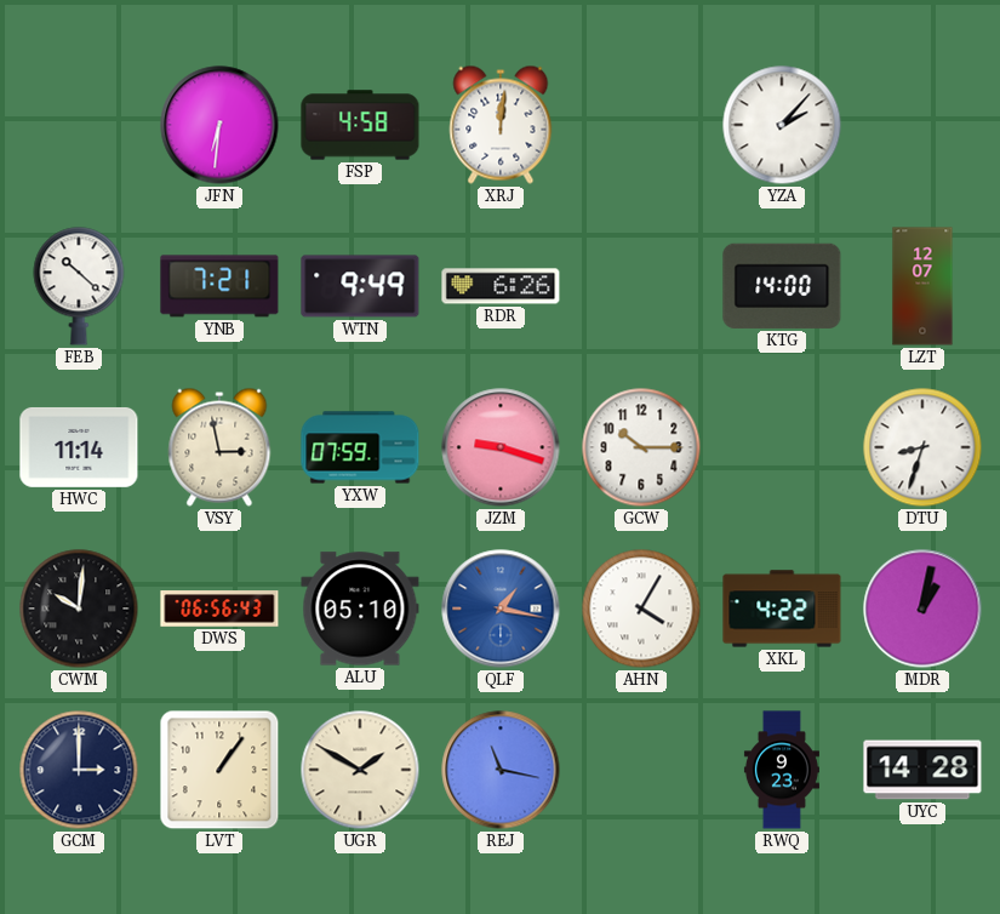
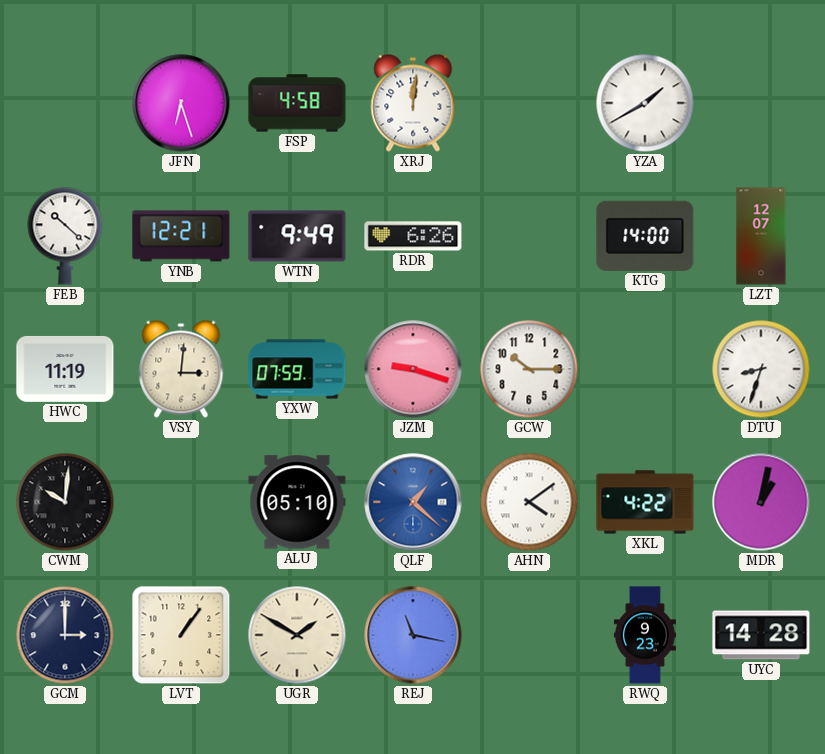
JFN: 6:31 -> 6:27
YZA: 2:07 -> 1:40
YNB: 7:21 -> 12:21
HWC: 11:14 -> 11:19
VSY: 2:58 -> 3:01
DWS: 06:56 -> none
QLF: 1:17 -> 1:22
AHN: 4:05 -> 4:09
